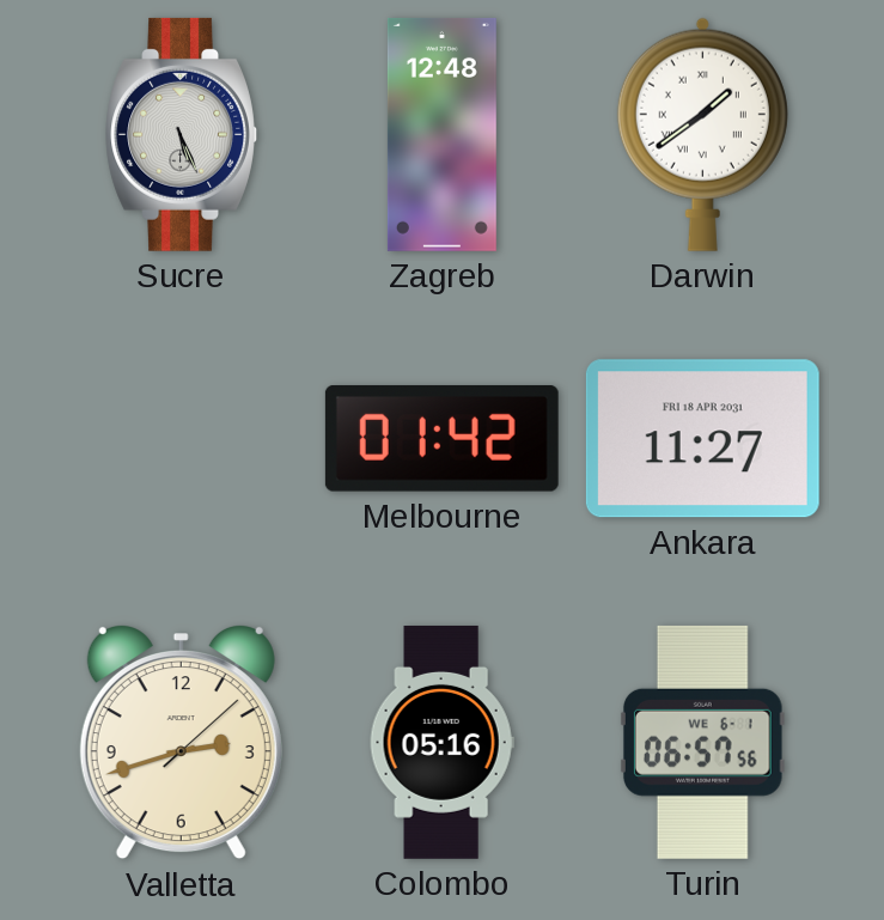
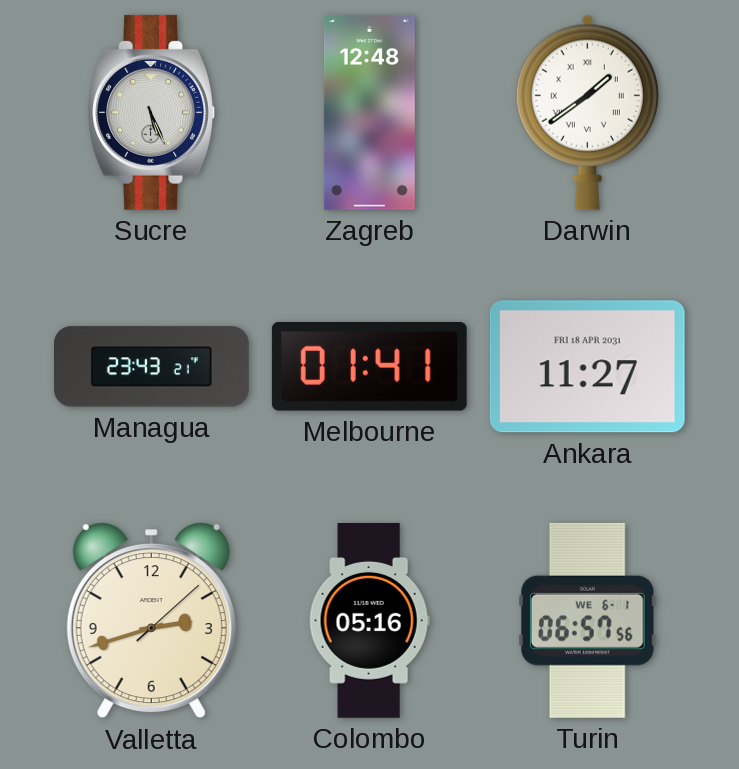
Managua: none -> 23:43
Melbourne: 01:42 -> 01:41
